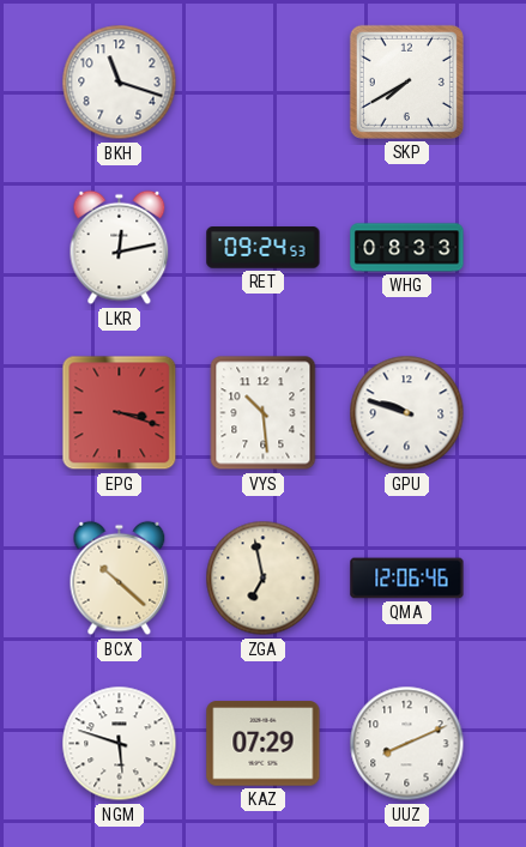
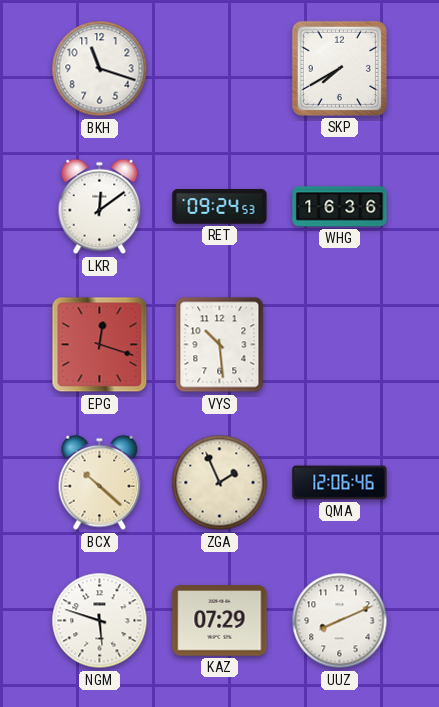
LKR: 12:13 -> 12:09
WHG: 08:33 -> 16:36
EPG: 3:18 -> 12:18
GPU: 9:48 -> none
ZGA: 6:58 -> 1:56
